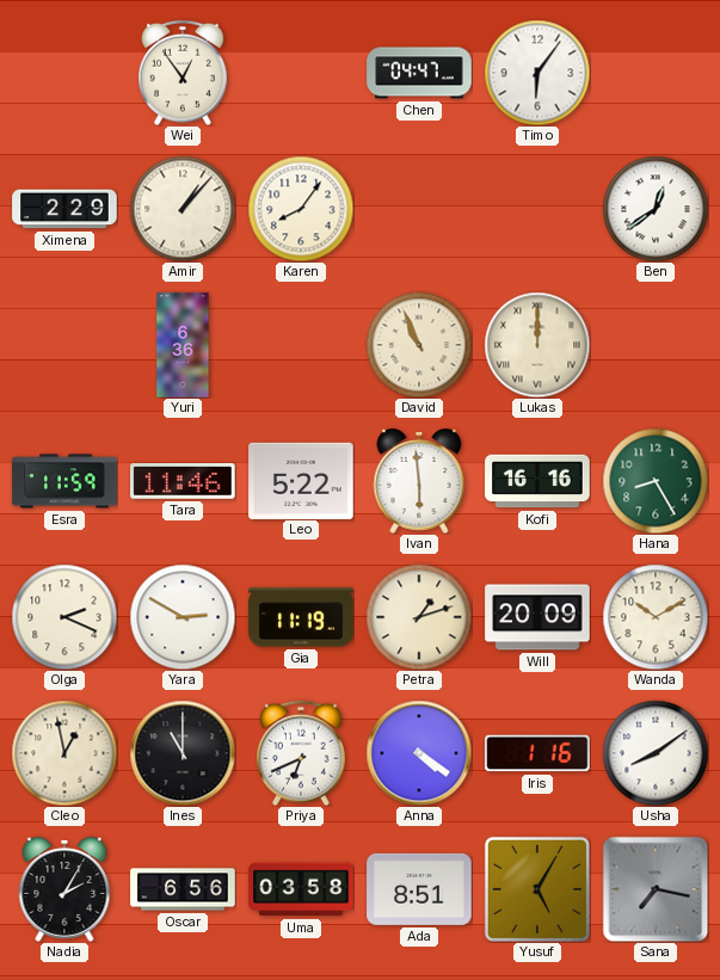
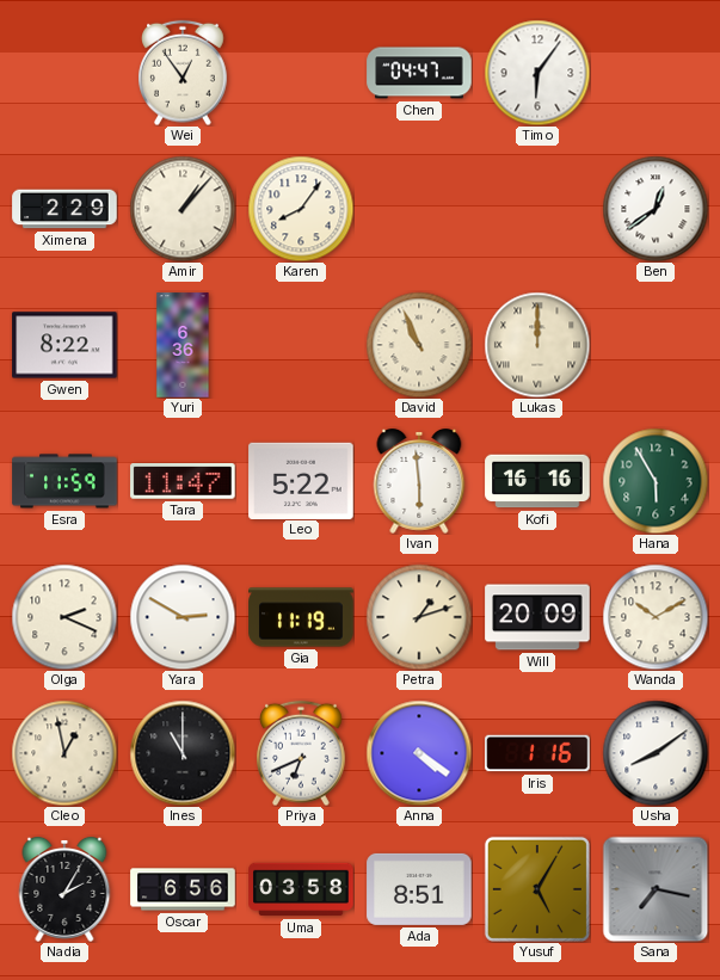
Gwen: none -> 8:22
Tara: 11:46 -> 11:47
Hana: 8:25 -> 5:55
